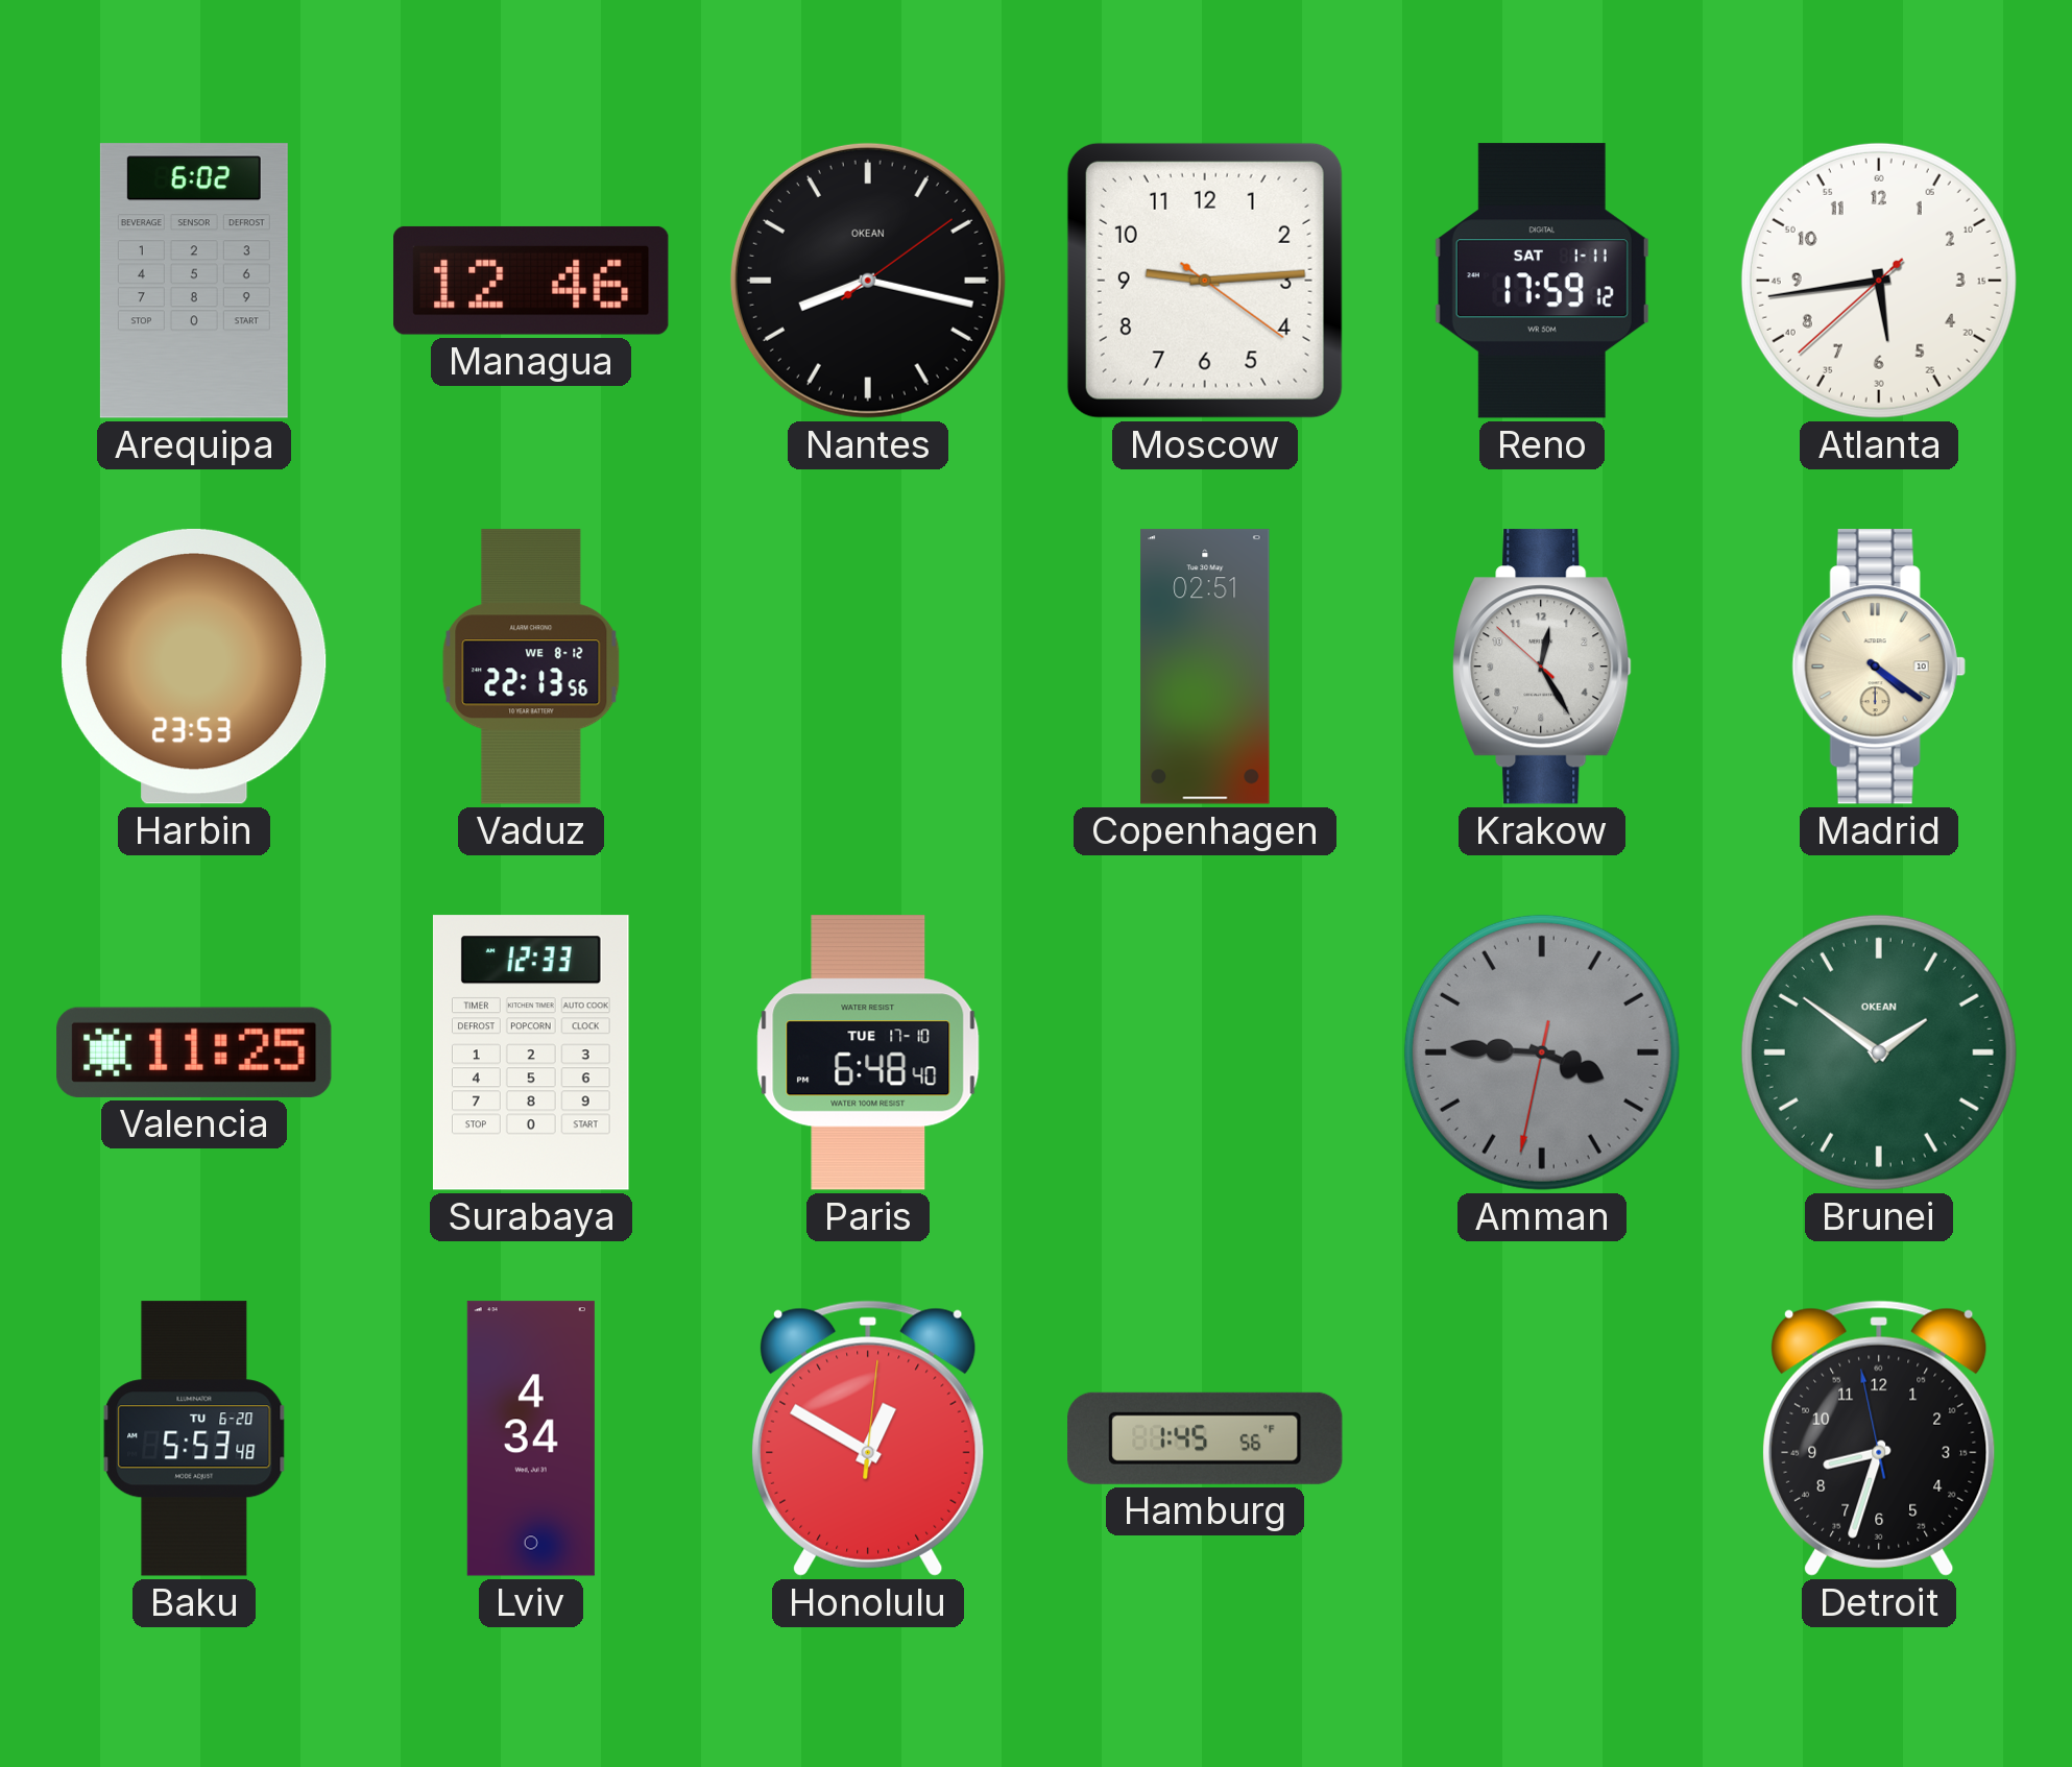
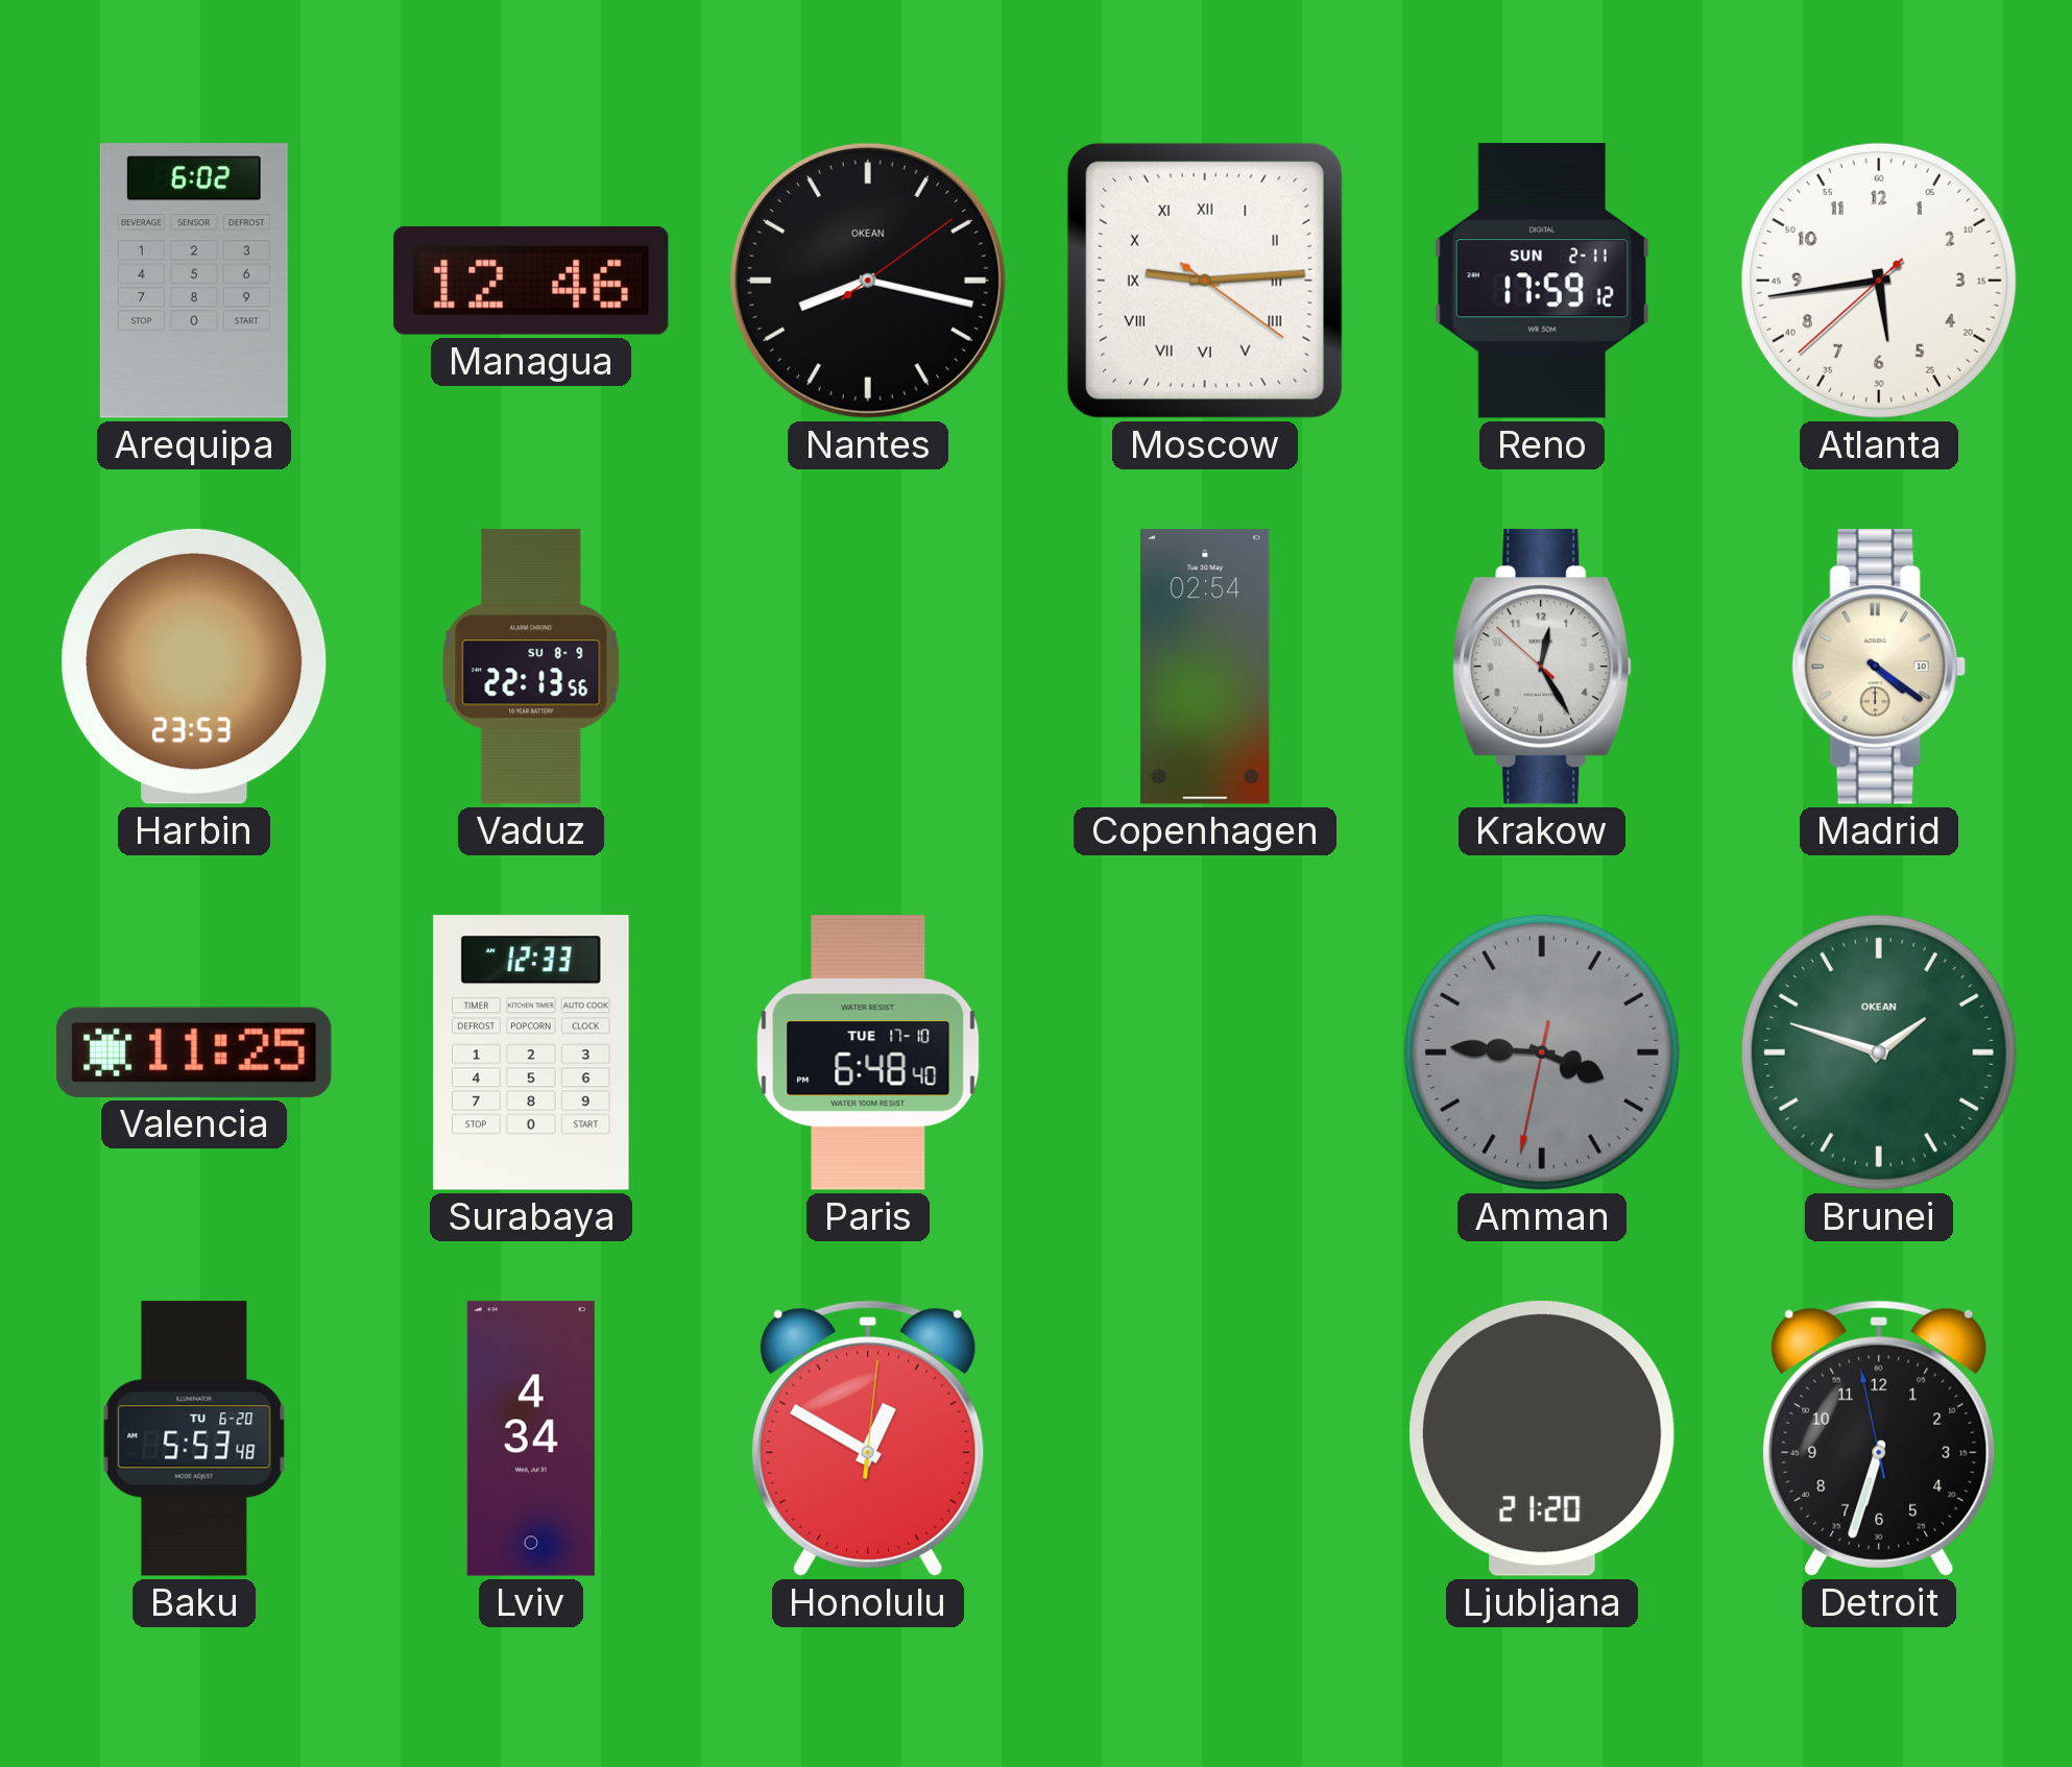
Moscow numerals: Arabic -> Roman
Reno date: SAT 1-11 -> SUN 2-11
Vaduz date: WE 8-12 -> SU 8-9
Copenhagen: 02:51 -> 02:54
Brunei: 1:51 -> 1:48
Hamburg: 1:45 -> none
Ljubljana: none -> 21:20
Detroit: 8:32 -> 6:32
